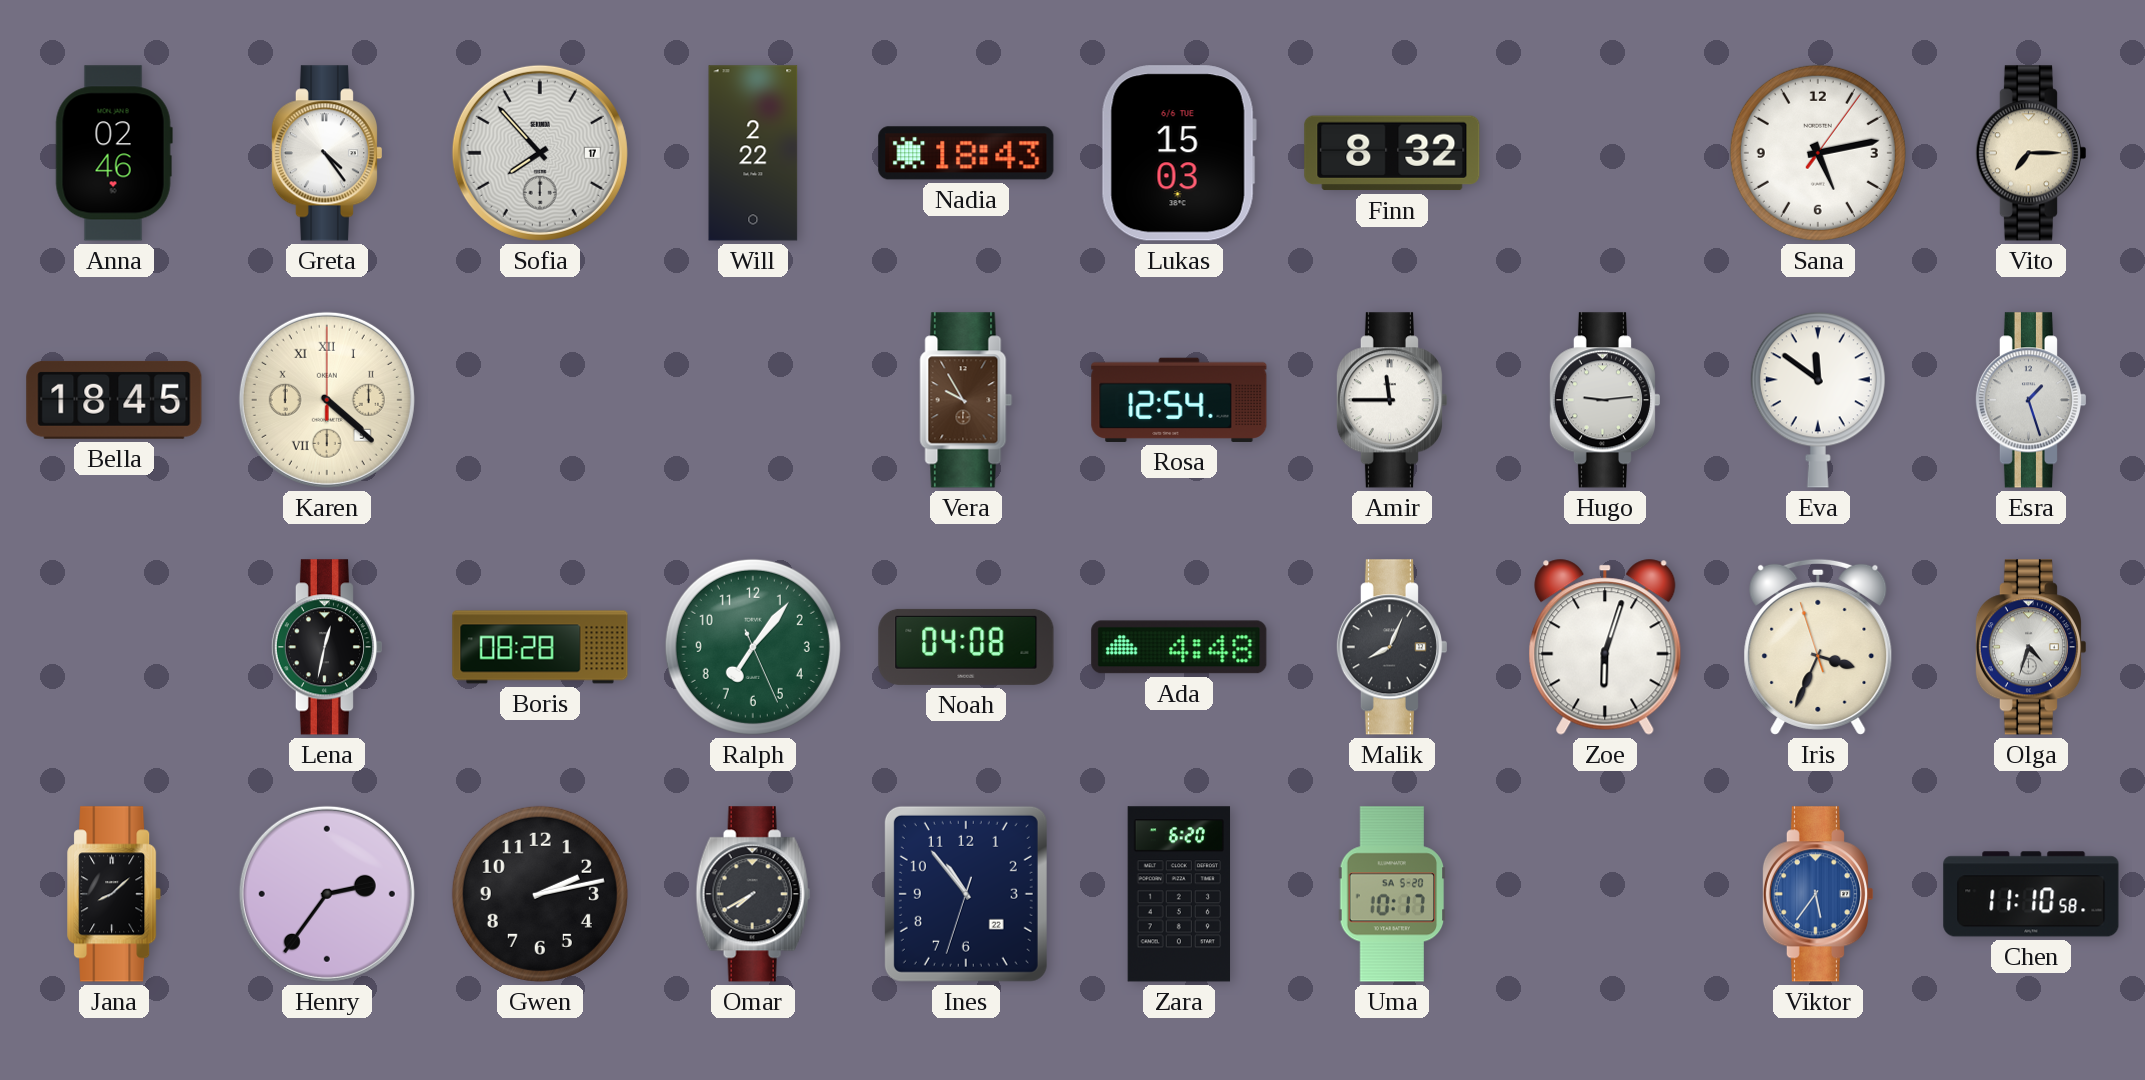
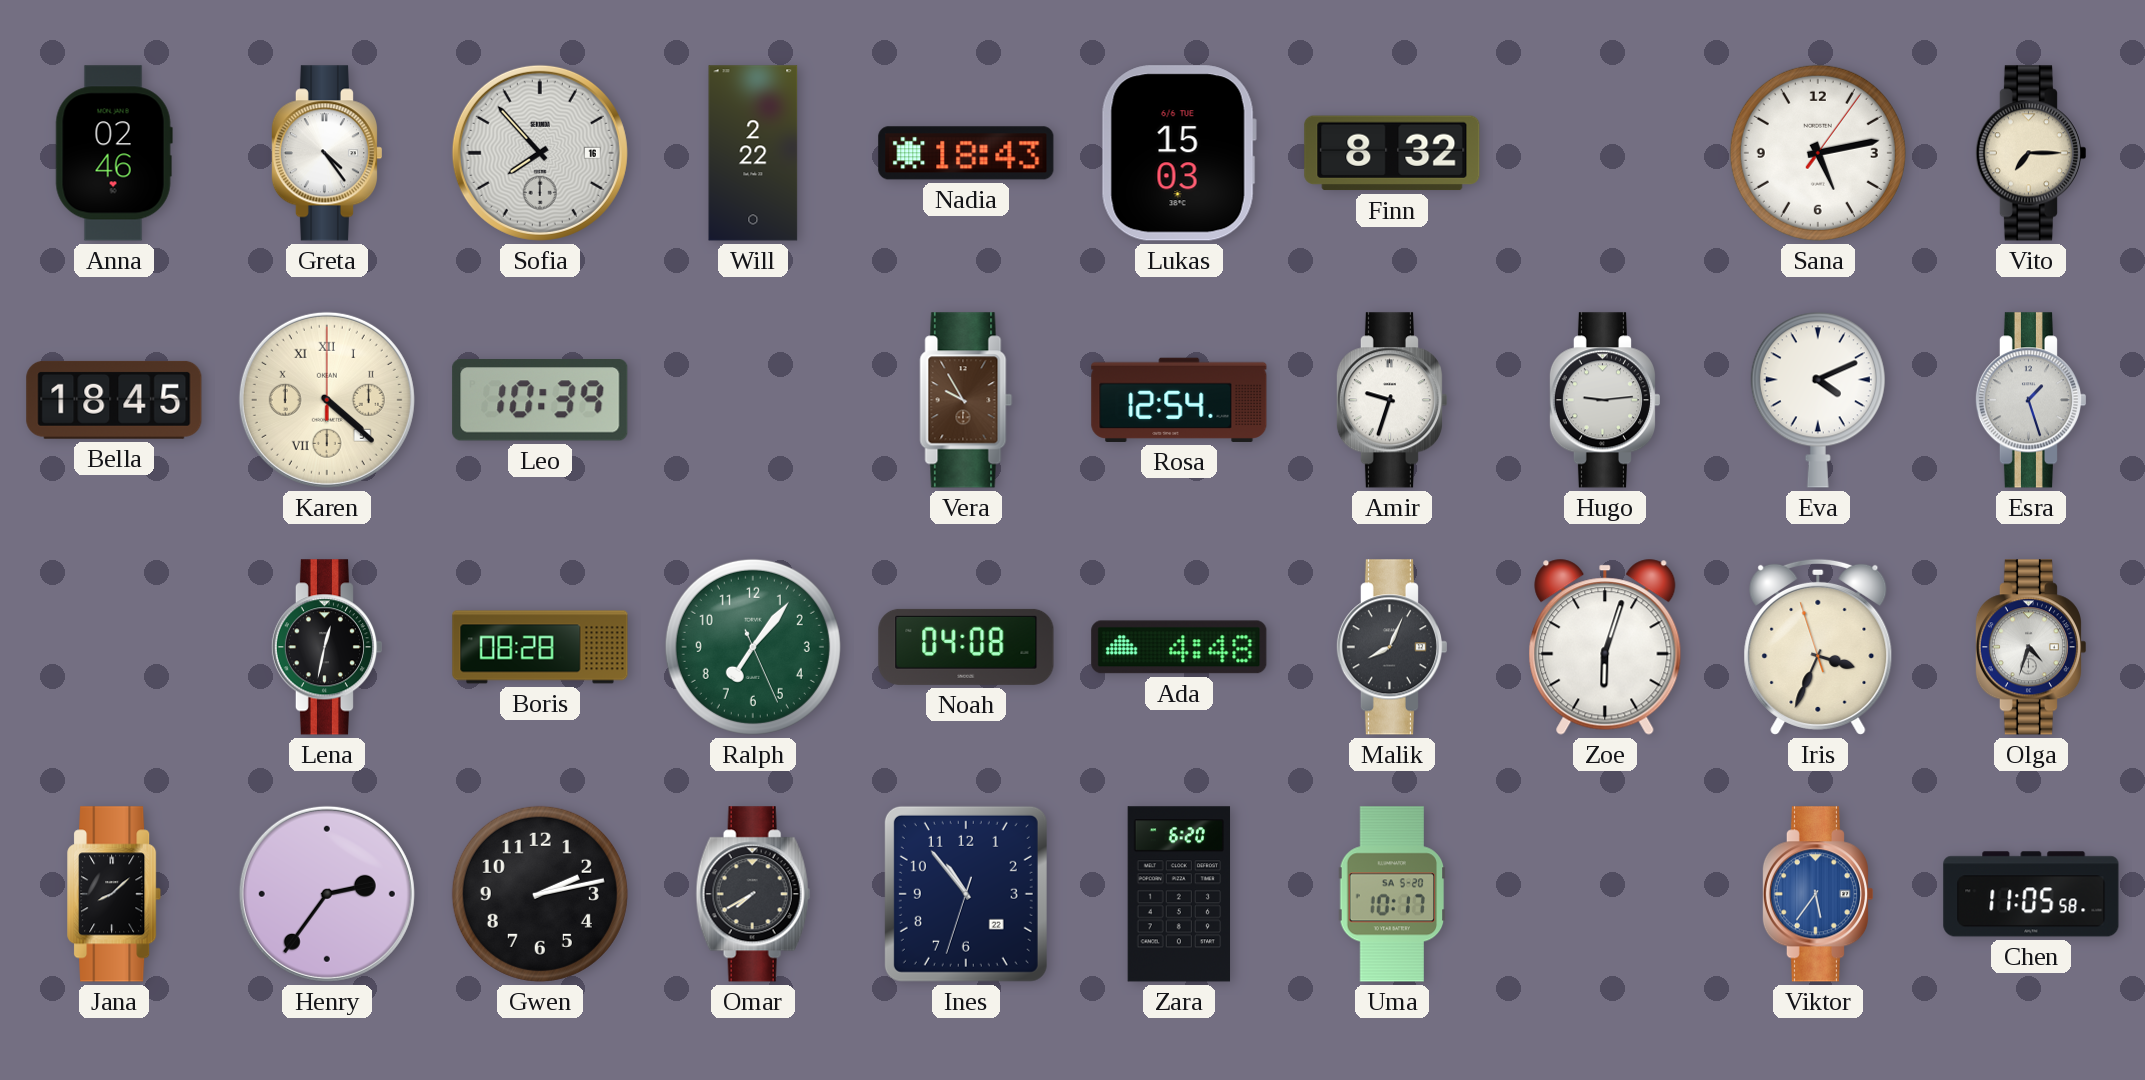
Sofia date: 17 -> 16
Leo: none -> 10:39
Amir: 11:45 -> 9:33
Eva: 11:51 -> 4:11
Chen: 11:10 -> 11:05
